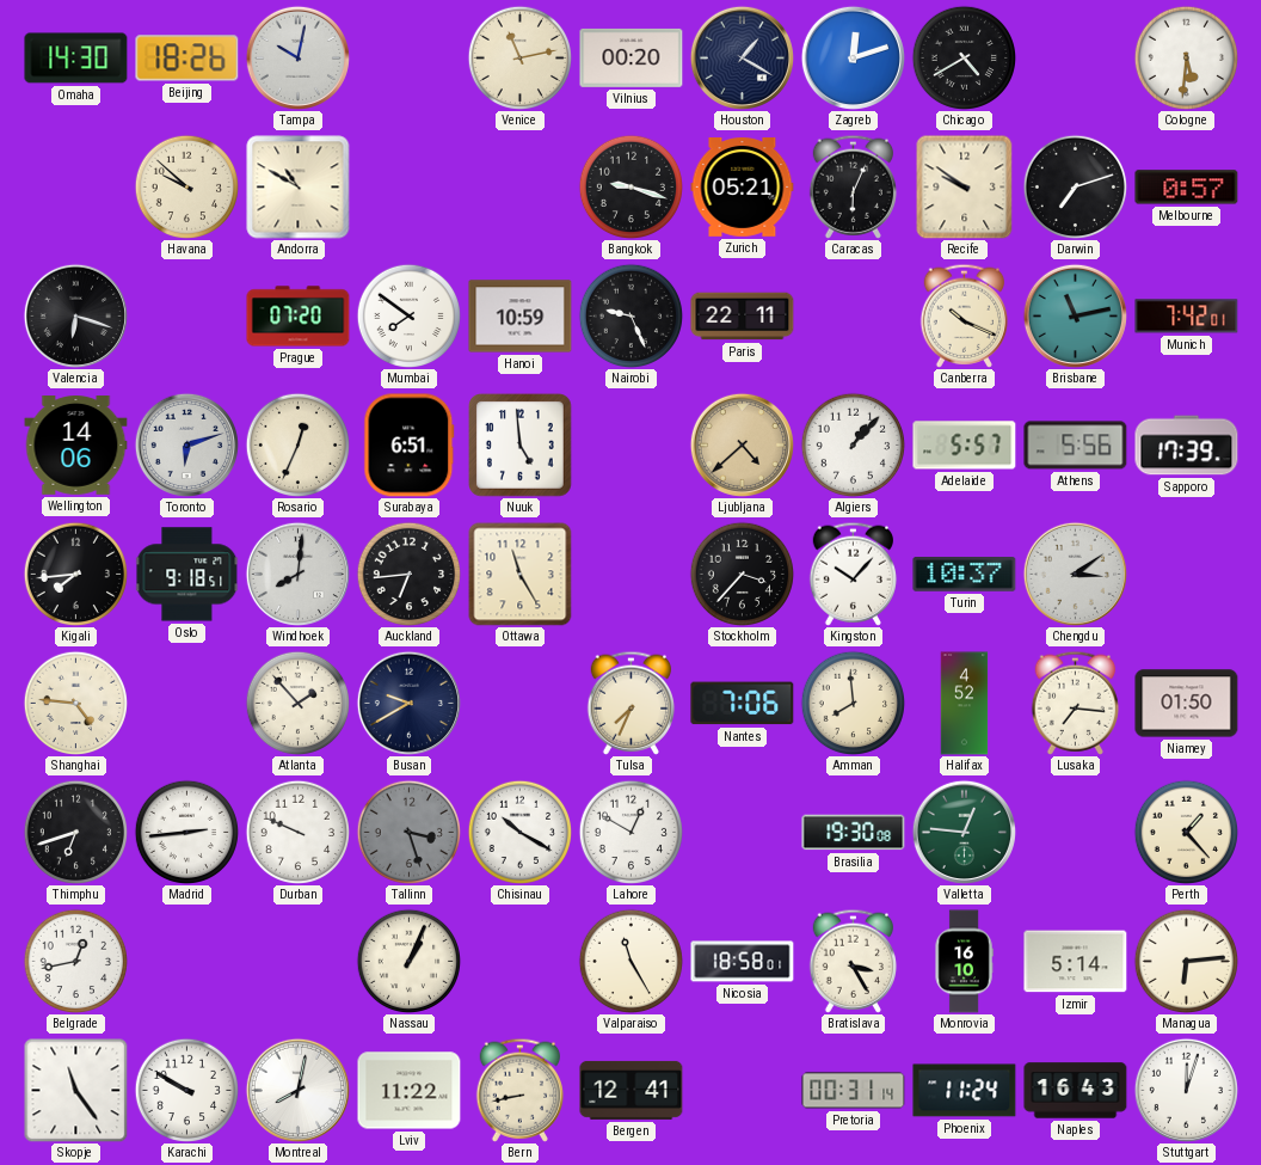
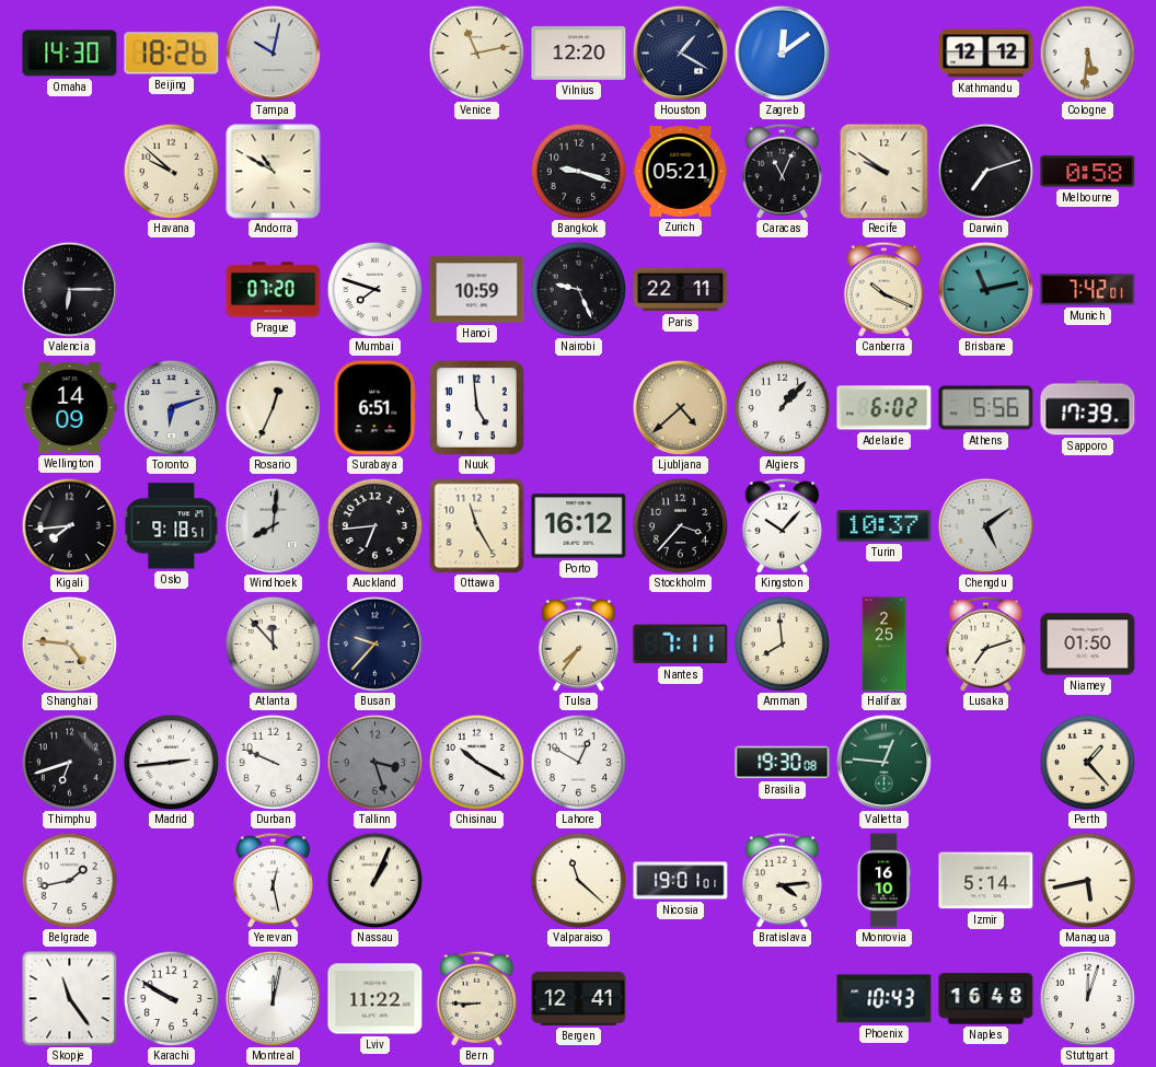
Vilnius: 00:20 -> 12:20
Zagreb: 12:12 -> 12:09
Chicago: 4:40 -> none
Kathmandu: none -> 12:12
Caracas: 6:04 -> 11:04
Melbourne: 0:57 -> 0:58
Valencia: 6:18 -> 6:15
Mumbai: 7:51 -> 7:48
Wellington: 14:06 -> 14:09
Adelaide: 5:57 -> 6:02
Porto: none -> 16:12
Chengdu: 3:09 -> 5:09
Atlanta: 1:53 -> 11:53
Busan: 9:40 -> 9:37
Tulsa: 7:34 -> 7:36
Nantes: 7:06 -> 7:11
Halifax: 4:52 -> 2:25
Lusaka: 7:16 -> 7:12
Belgrade: 12:43 -> 1:43
Yerevan: none -> 12:28
Valparaiso: 11:25 -> 11:22
Nicosia: 18:58 -> 19:01
Bratislava: 3:25 -> 4:14
Managua: 6:14 -> 5:43
Montreal: 8:02 -> 12:02
Bern: 8:43 -> 8:45
Pretoria: 00:31 -> none
Phoenix: 11:24 -> 10:43
Naples: 16:43 -> 16:48
